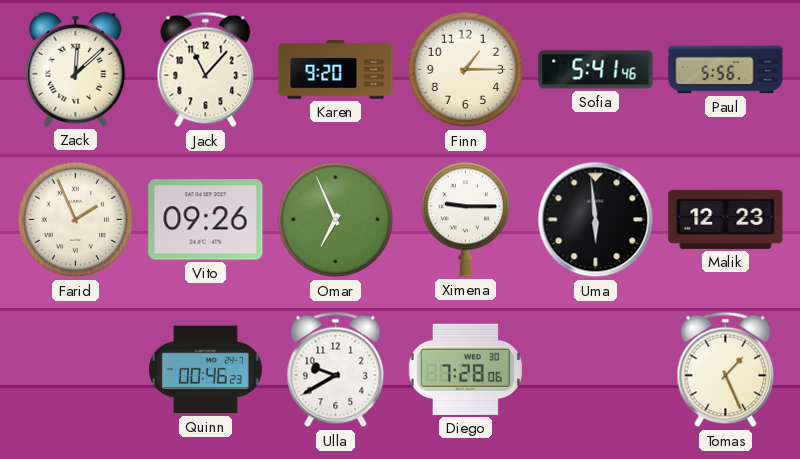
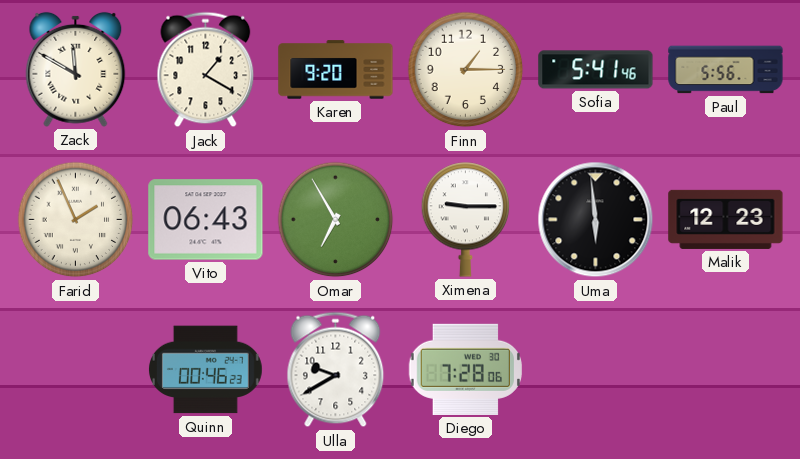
Zack: 12:08 -> 11:50
Jack: 11:07 -> 1:20
Vito: 09:26 -> 06:43
Omar: 6:56 -> 6:55
Tomas: 1:26 -> none
